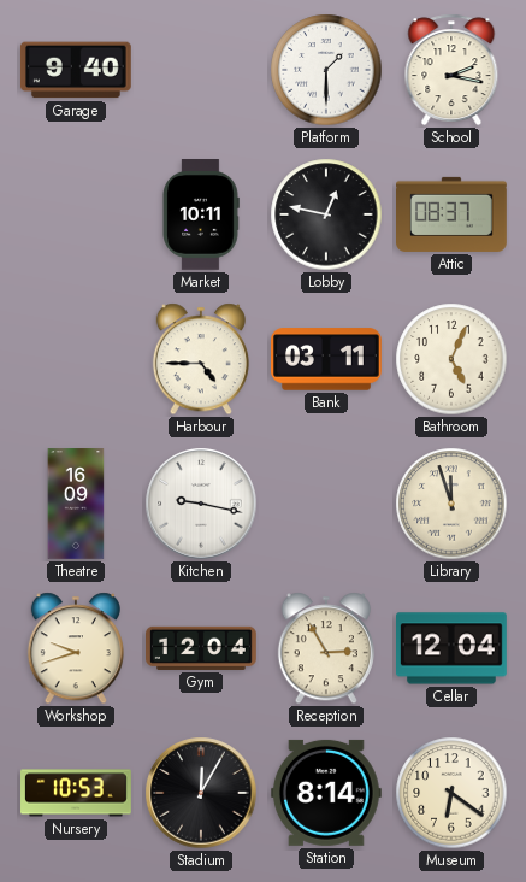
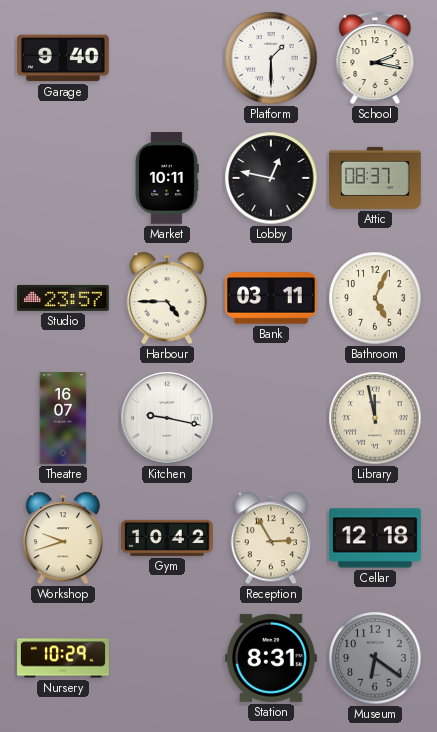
Studio: none -> 23:57
Theatre: 16:09 -> 16:07
Library: 11:57 -> 11:58
Gym: 12:04 -> 10:42
Cellar: 12:04 -> 12:18
Nursery: 10:53 -> 10:29
Stadium: 12:05 -> none
Station: 8:14 -> 8:31
Museum dial: cream -> grey
